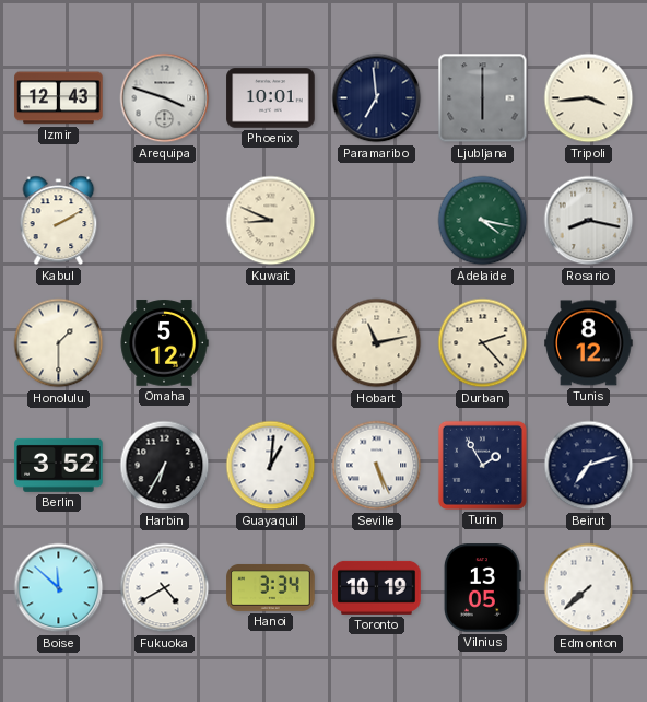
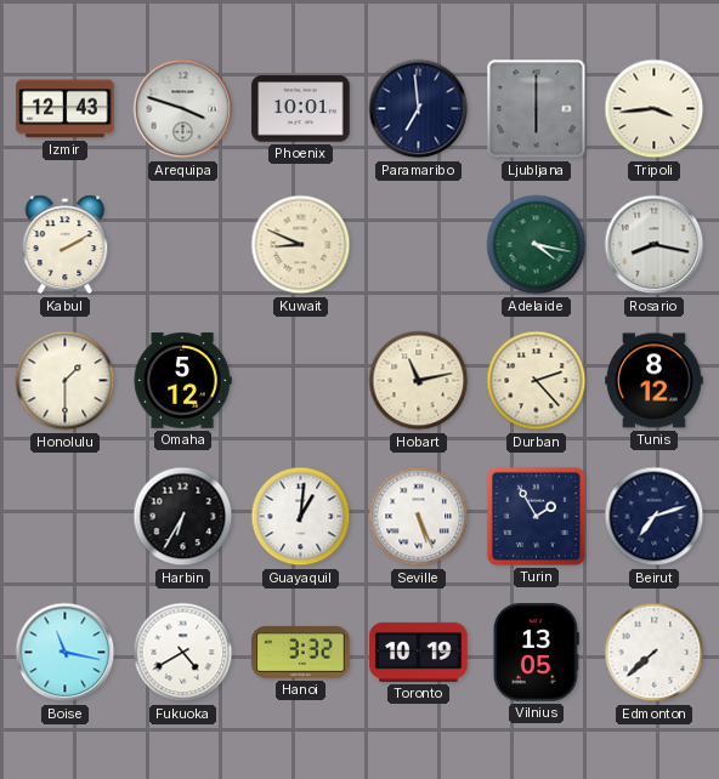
Berlin: 3:52 -> none
Boise: 11:52 -> 11:17
Hanoi: 3:34 -> 3:32
